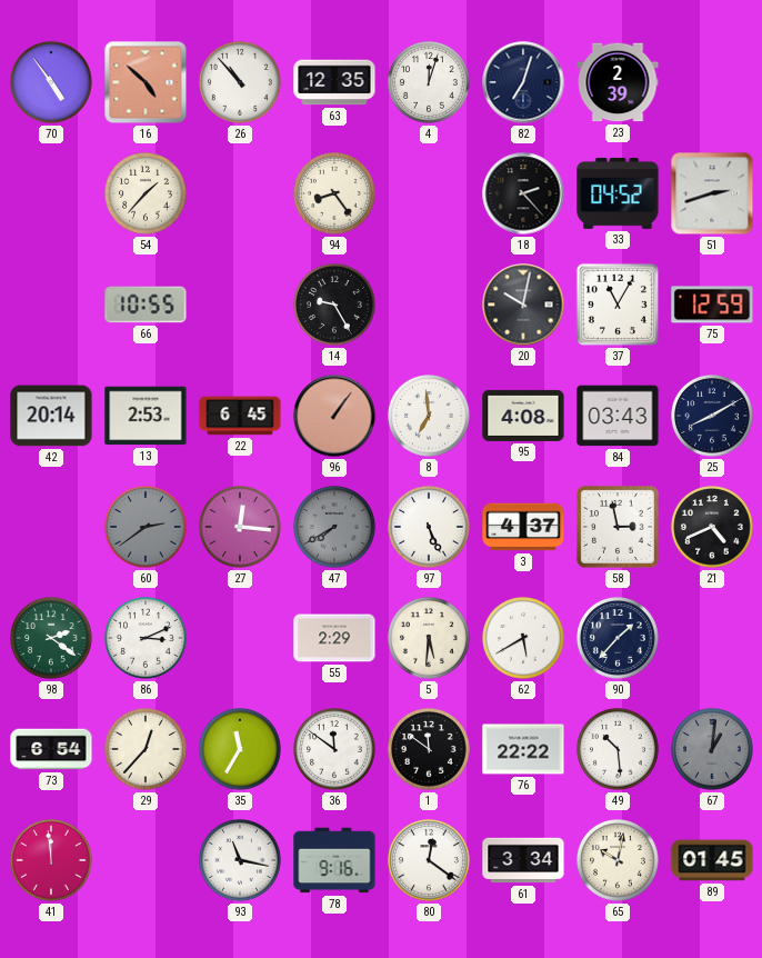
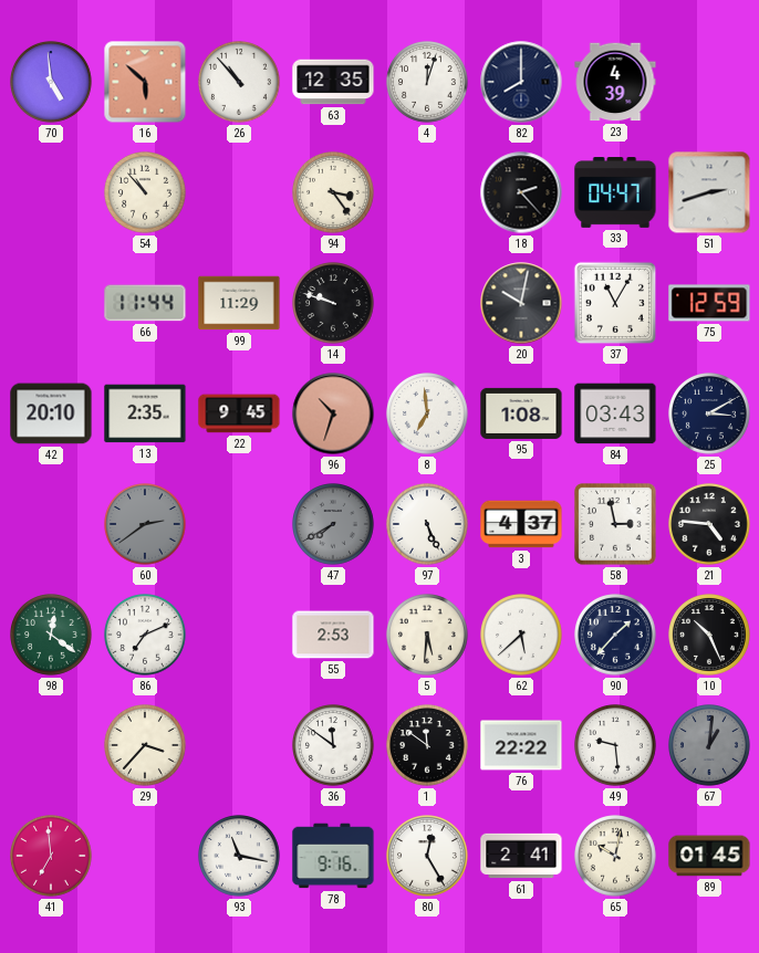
70: 4:54 -> 4:59
16: 4:52 -> 5:52
82: 7:03 -> 8:00
23: 2:39 -> 4:39
54: 1:37 -> 10:53
94: 8:24 -> 3:24
33: 04:52 -> 04:47
66: 10:55 -> 11:44
99: none -> 11:29
14: 9:25 -> 9:48
42: 20:14 -> 20:10
13: 2:53 -> 2:35
22: 6:45 -> 9:45
96: 1:06 -> 10:33
95: 4:08 -> 1:08
25: 8:10 -> 3:10
27: 12:16 -> none
21: 4:41 -> 4:46
98: 2:21 -> 12:21
86: 3:11 -> 7:11
55: 2:29 -> 2:53
62: 5:40 -> 5:38
10: none -> 10:26
73: 6:54 -> none
29: 12:37 -> 3:37
35: 11:35 -> none
49: 10:29 -> 9:29
41: 11:59 -> 6:59
80: 12:21 -> 12:25
61: 3:34 -> 2:41
